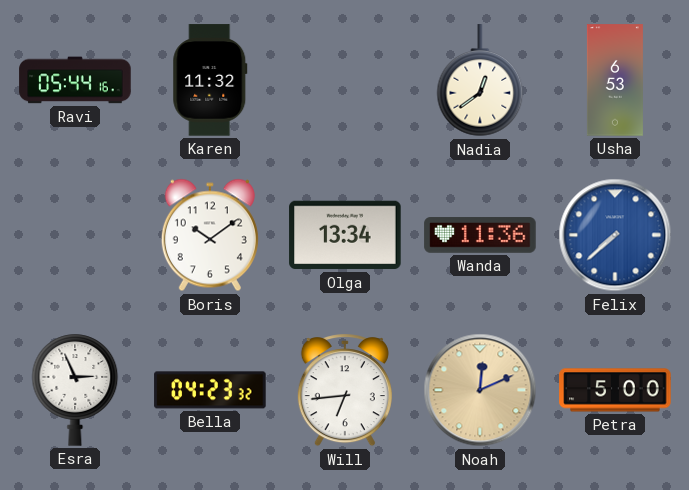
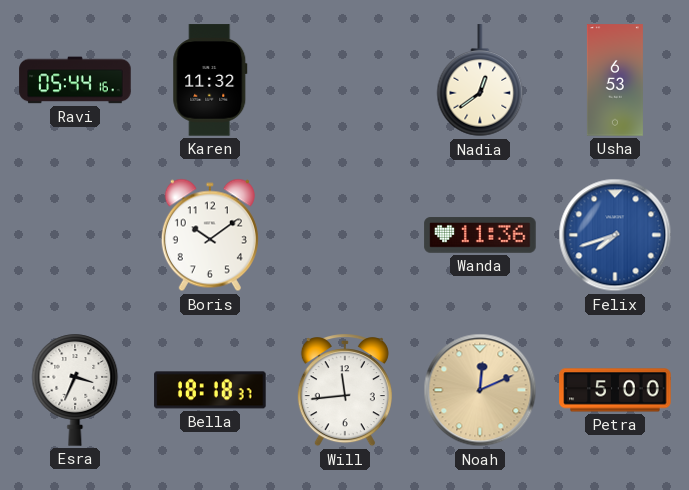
Olga: 13:34 -> none
Felix: 7:38 -> 7:42
Esra: 2:56 -> 3:34
Bella: 04:23 -> 18:18
Will: 6:44 -> 11:44
